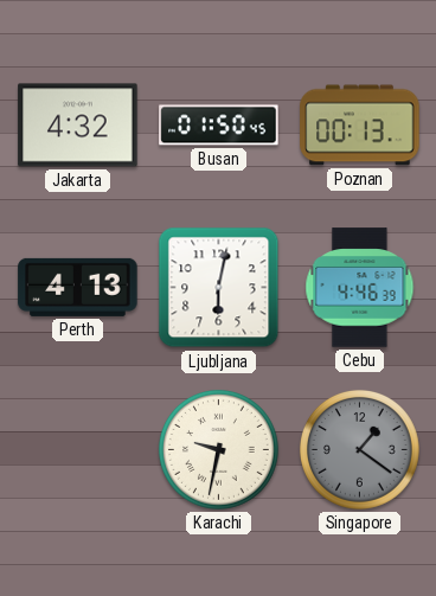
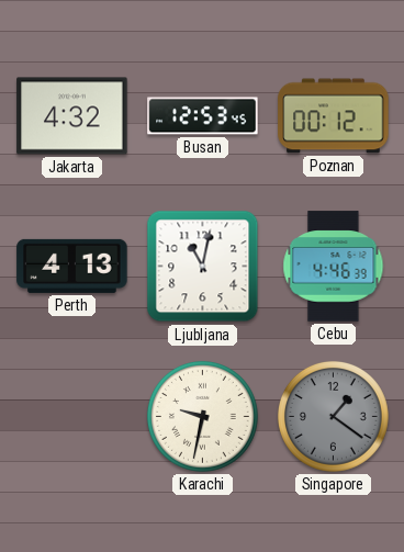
Busan: 01:50 -> 12:53
Poznan: 00:13 -> 00:12
Ljubljana: 6:02 -> 11:02
